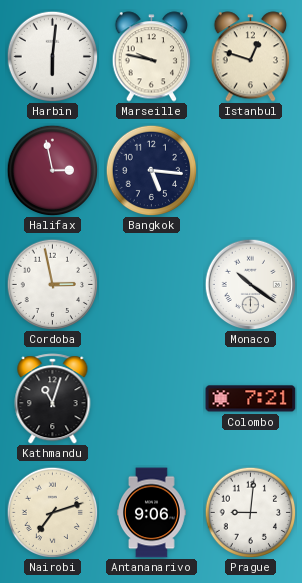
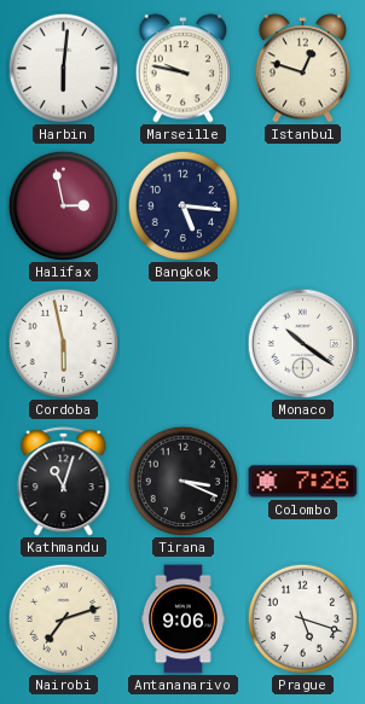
Cordoba: 2:58 -> 5:58
Tirana: none -> 3:19
Colombo: 7:21 -> 7:26
Prague: 9:01 -> 5:18
